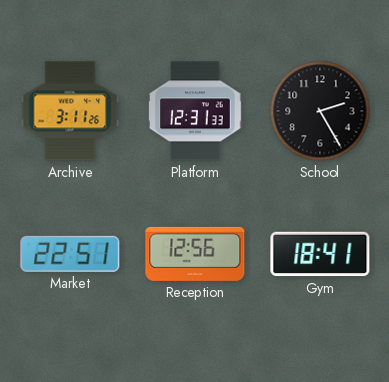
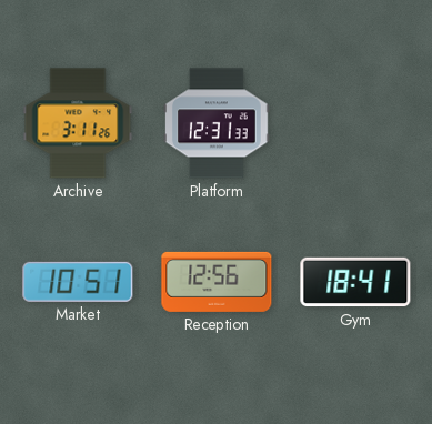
School: 2:25 -> none
Market: 22:51 -> 10:51
